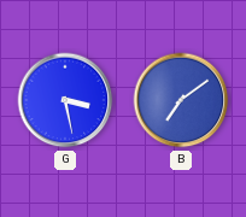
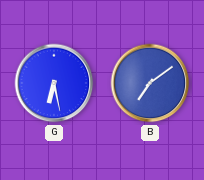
G: 3:28 -> 6:28
